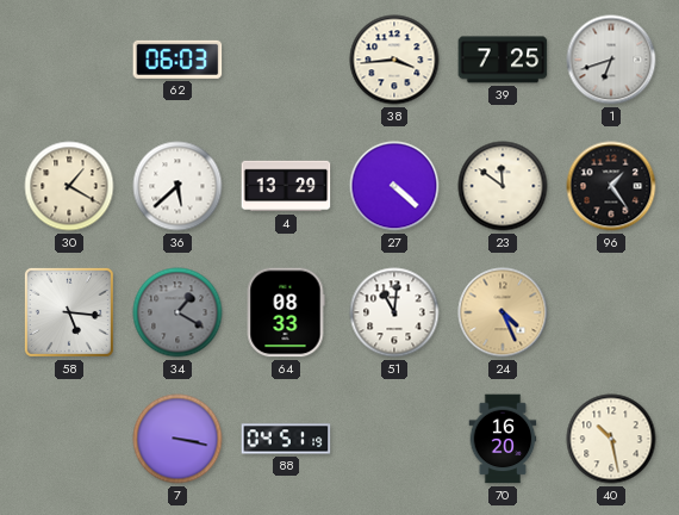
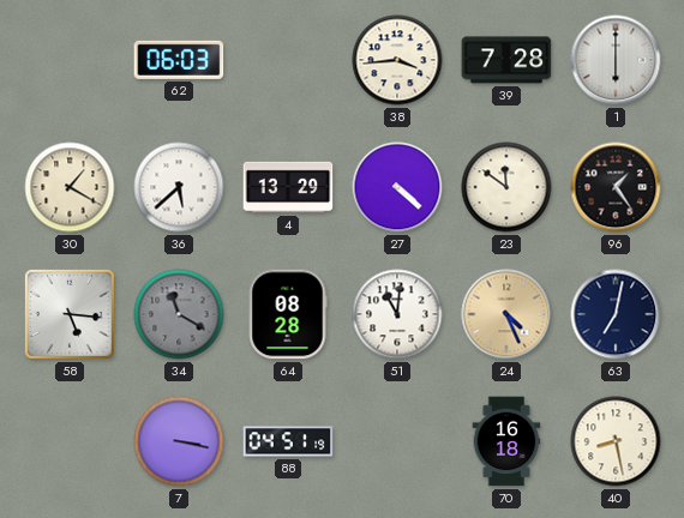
39: 7:25 -> 7:28
1: 6:42 -> 6:00
34: 1:20 -> 11:20
64: 08:33 -> 08:28
63: none -> 7:02
70: 16:20 -> 16:18
40: 10:28 -> 8:28
